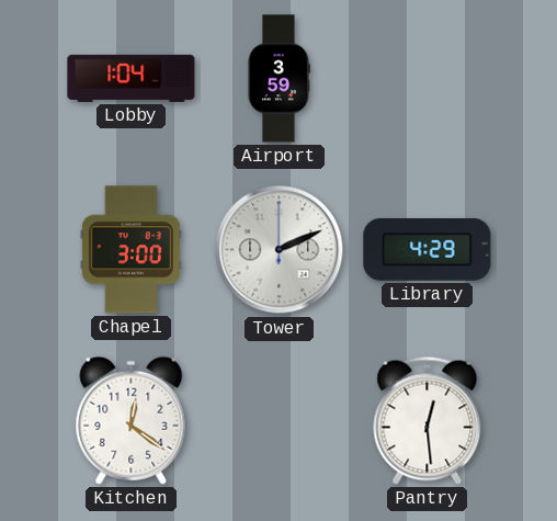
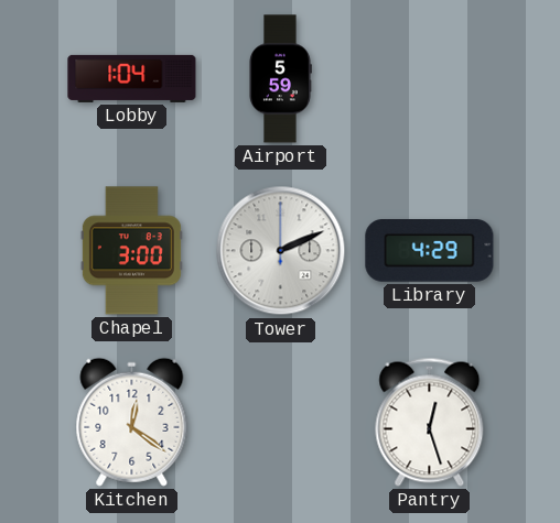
Airport: 3:59 -> 5:59
Pantry: 12:29 -> 12:27
